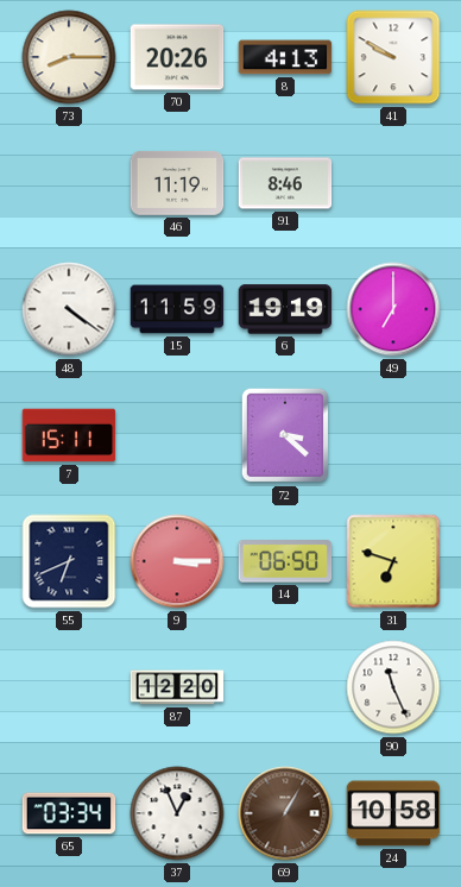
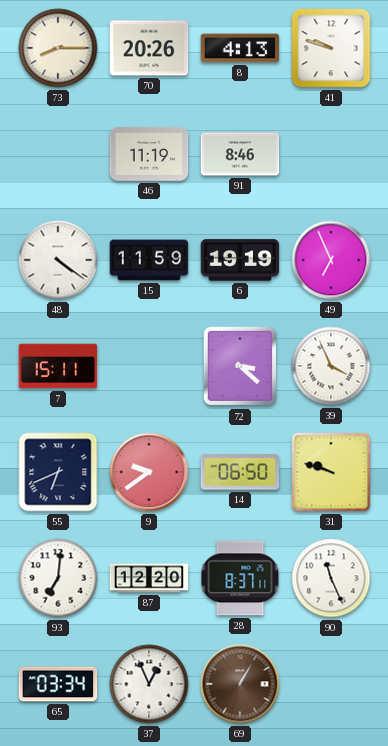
41: 9:50 -> 9:48
49: 7:00 -> 6:56
39: none -> 3:56
9: 3:15 -> 9:39
31: 6:48 -> 9:48
93: none -> 7:01
28: none -> 8:37
24: 10:58 -> none
